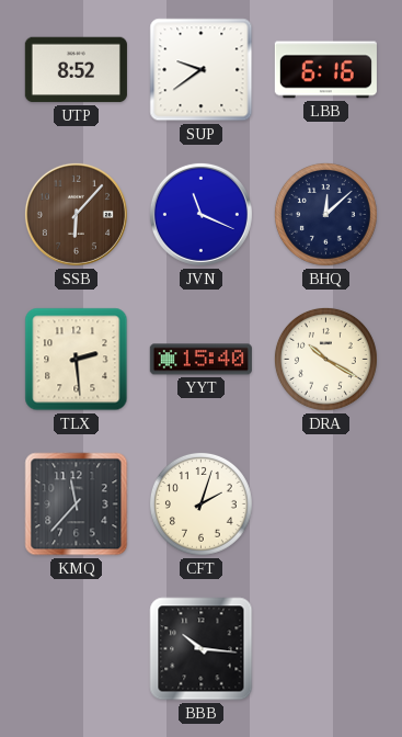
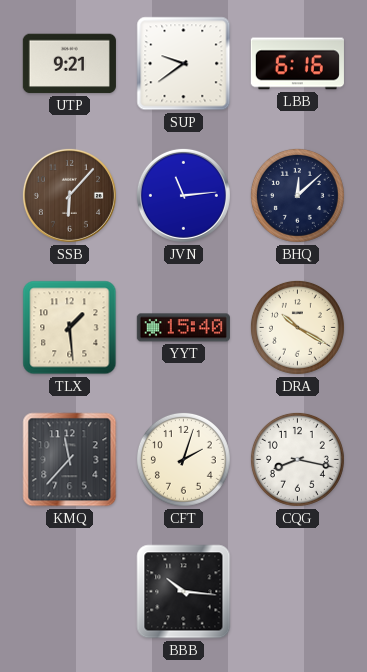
UTP: 8:52 -> 9:21
JVN: 11:19 -> 11:14
TLX: 2:29 -> 1:29
CQG: none -> 8:17
